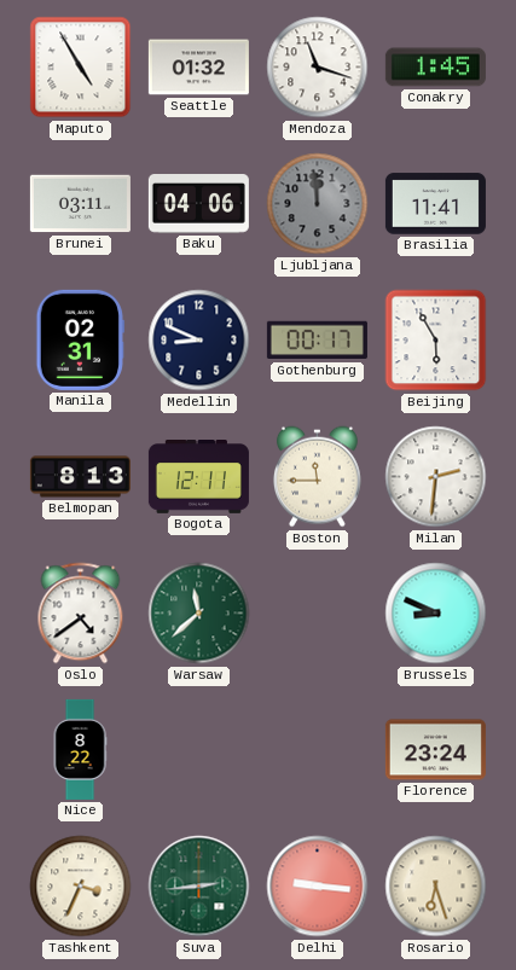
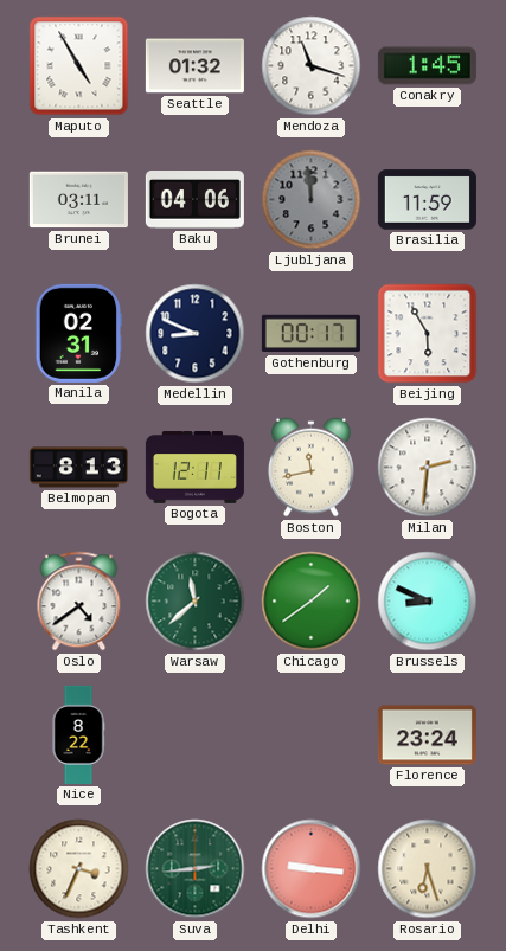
Brasilia: 11:41 -> 11:59
Boston: 11:45 -> 11:43
Chicago: none -> 1:39
